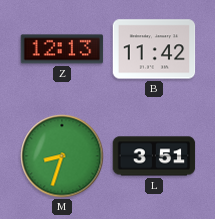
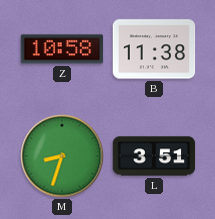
Z: 12:13 -> 10:58
B: 11:42 -> 11:38
